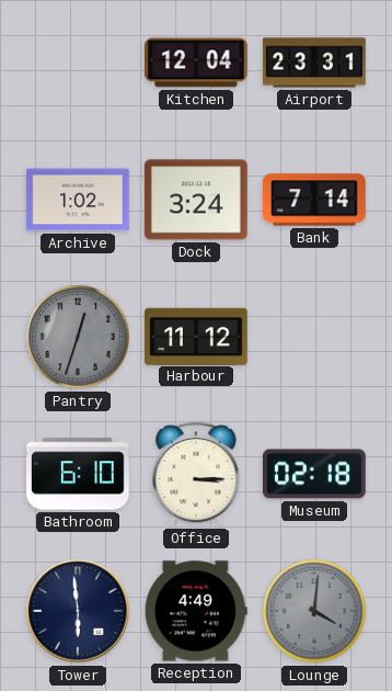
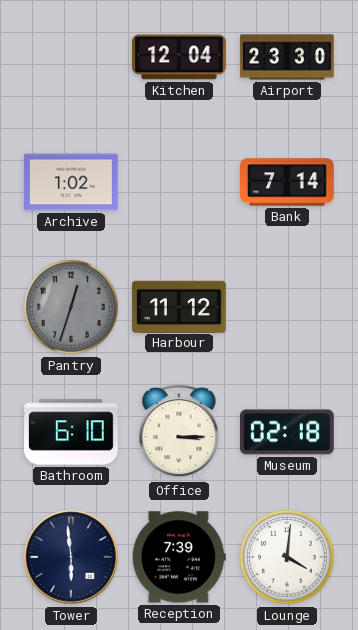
Airport: 23:31 -> 23:30
Dock: 3:24 -> none
Reception: 4:49 -> 7:39
Lounge dial: grey -> white
